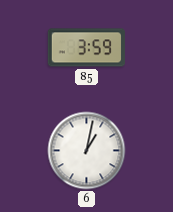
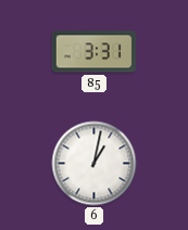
85: 3:59 -> 3:31
